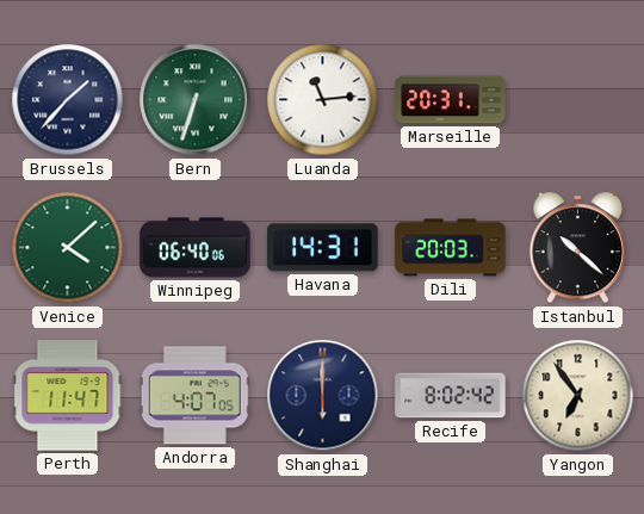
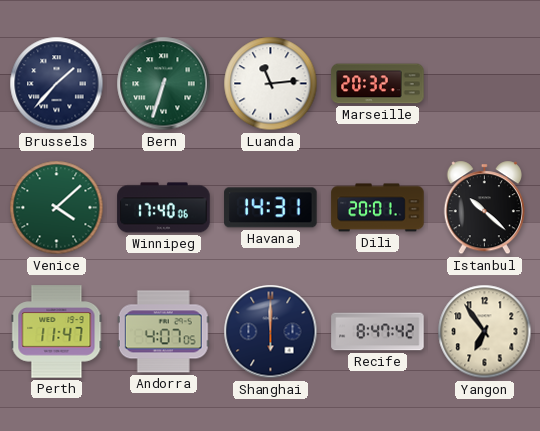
Marseille: 20:31 -> 20:32
Winnipeg: 06:40 -> 17:40
Dili: 20:03 -> 20:01
Recife: 8:02 -> 8:47
